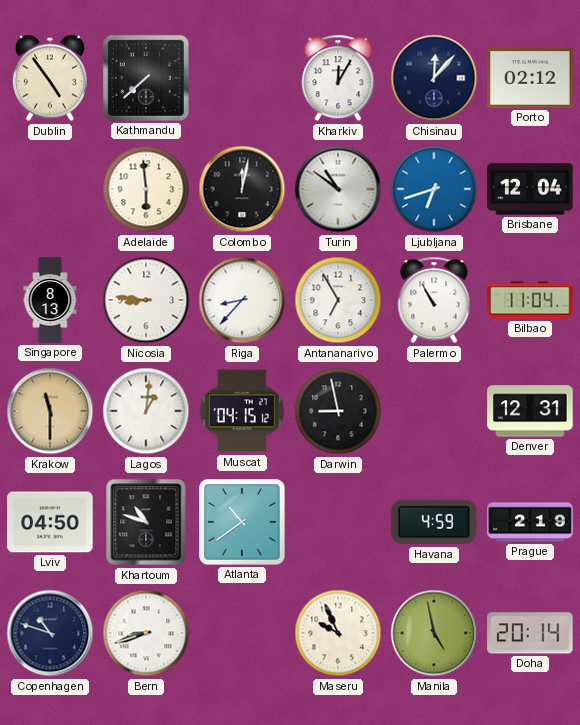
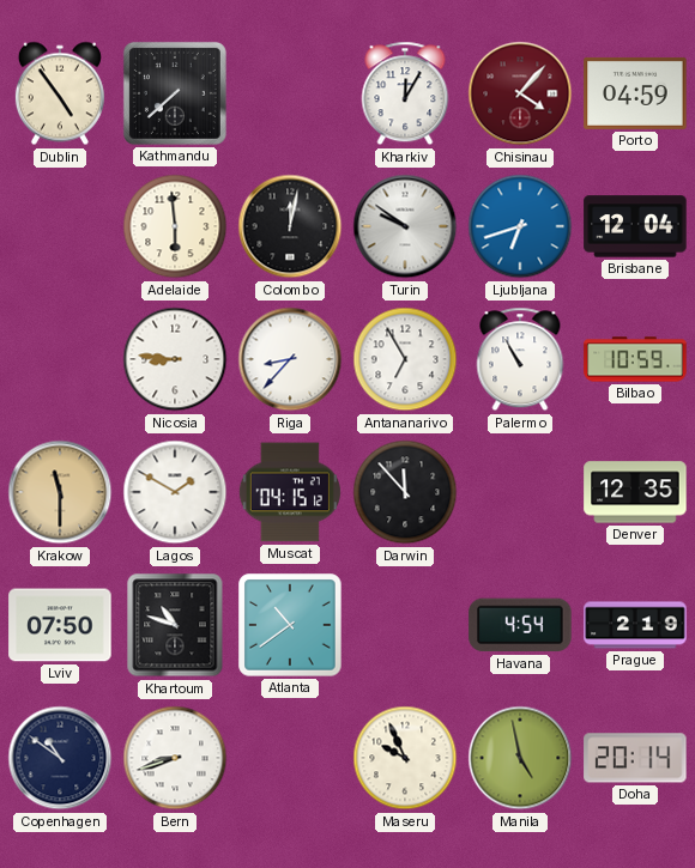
Chisinau: 12:07 -> 4:07
Chisinau dial: navy -> burgundy
Porto: 02:12 -> 04:59
Turin: 10:51 -> 9:51
Singapore: 8:13 -> none
Bilbao: 11:04 -> 10:59
Lagos: 1:01 -> 1:50
Darwin: 8:58 -> 11:53
Denver: 12:31 -> 12:35
Lviv: 04:50 -> 07:50
Havana: 4:59 -> 4:54
Copenhagen: 10:48 -> 10:51
